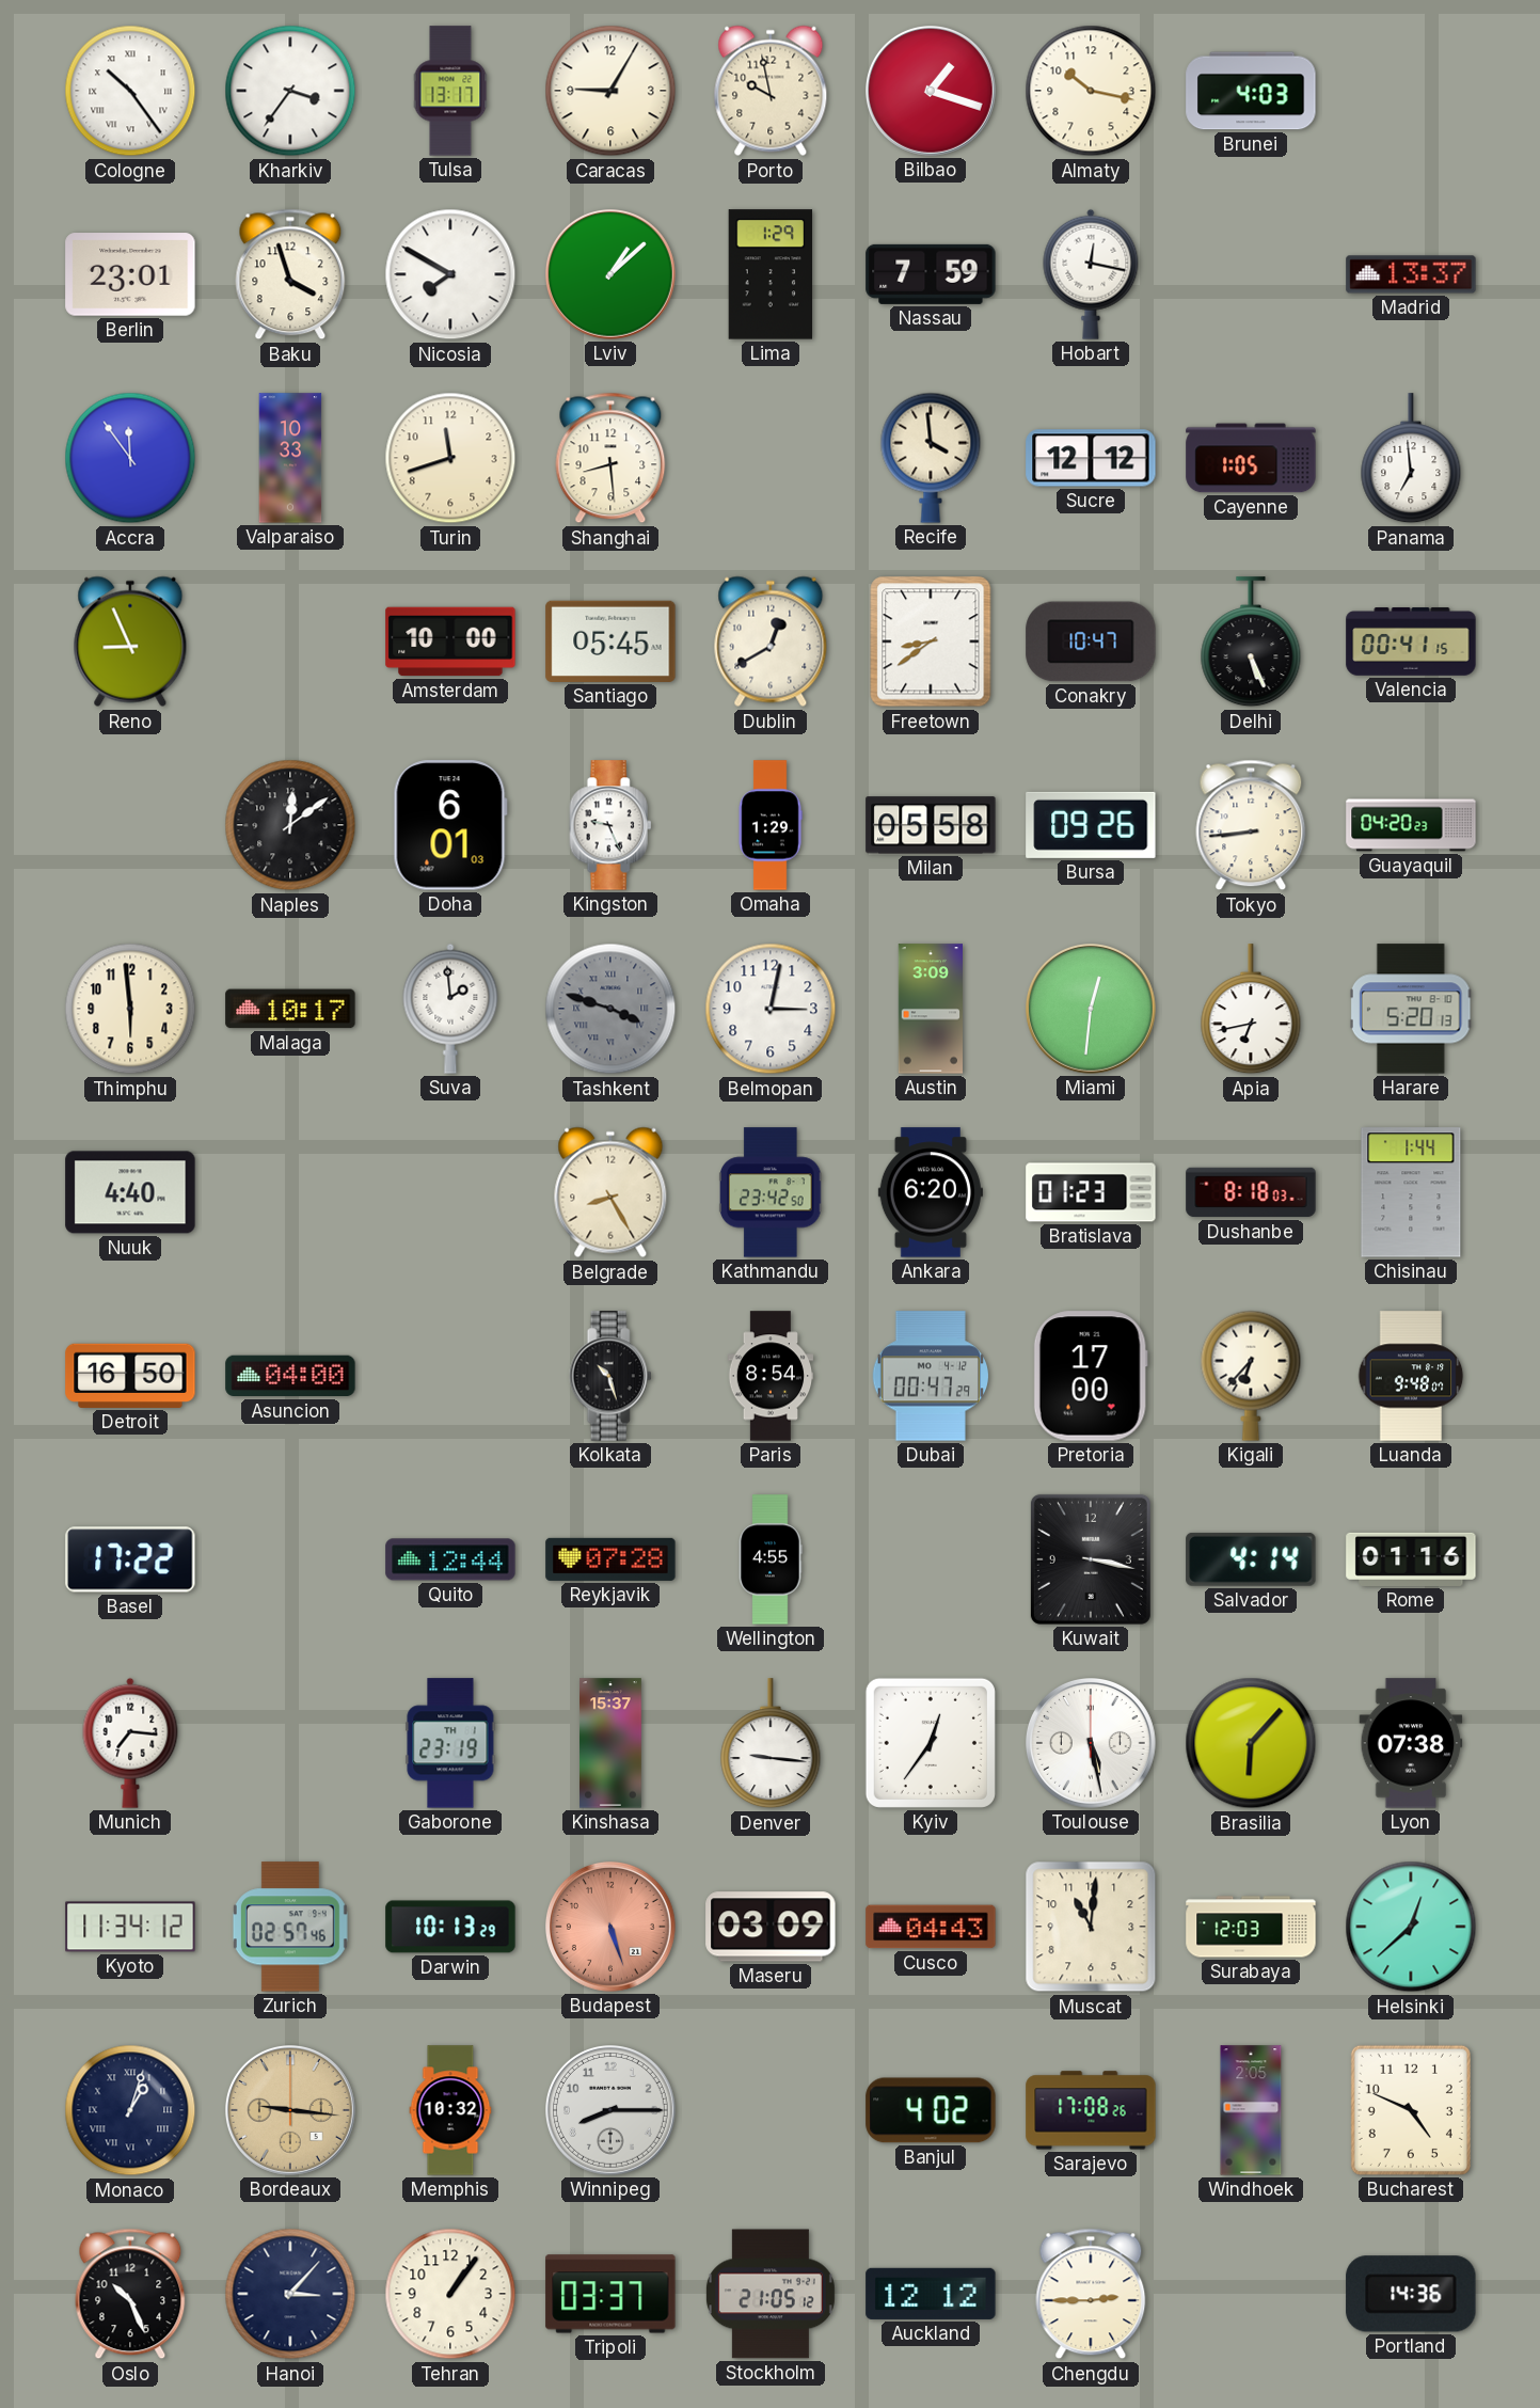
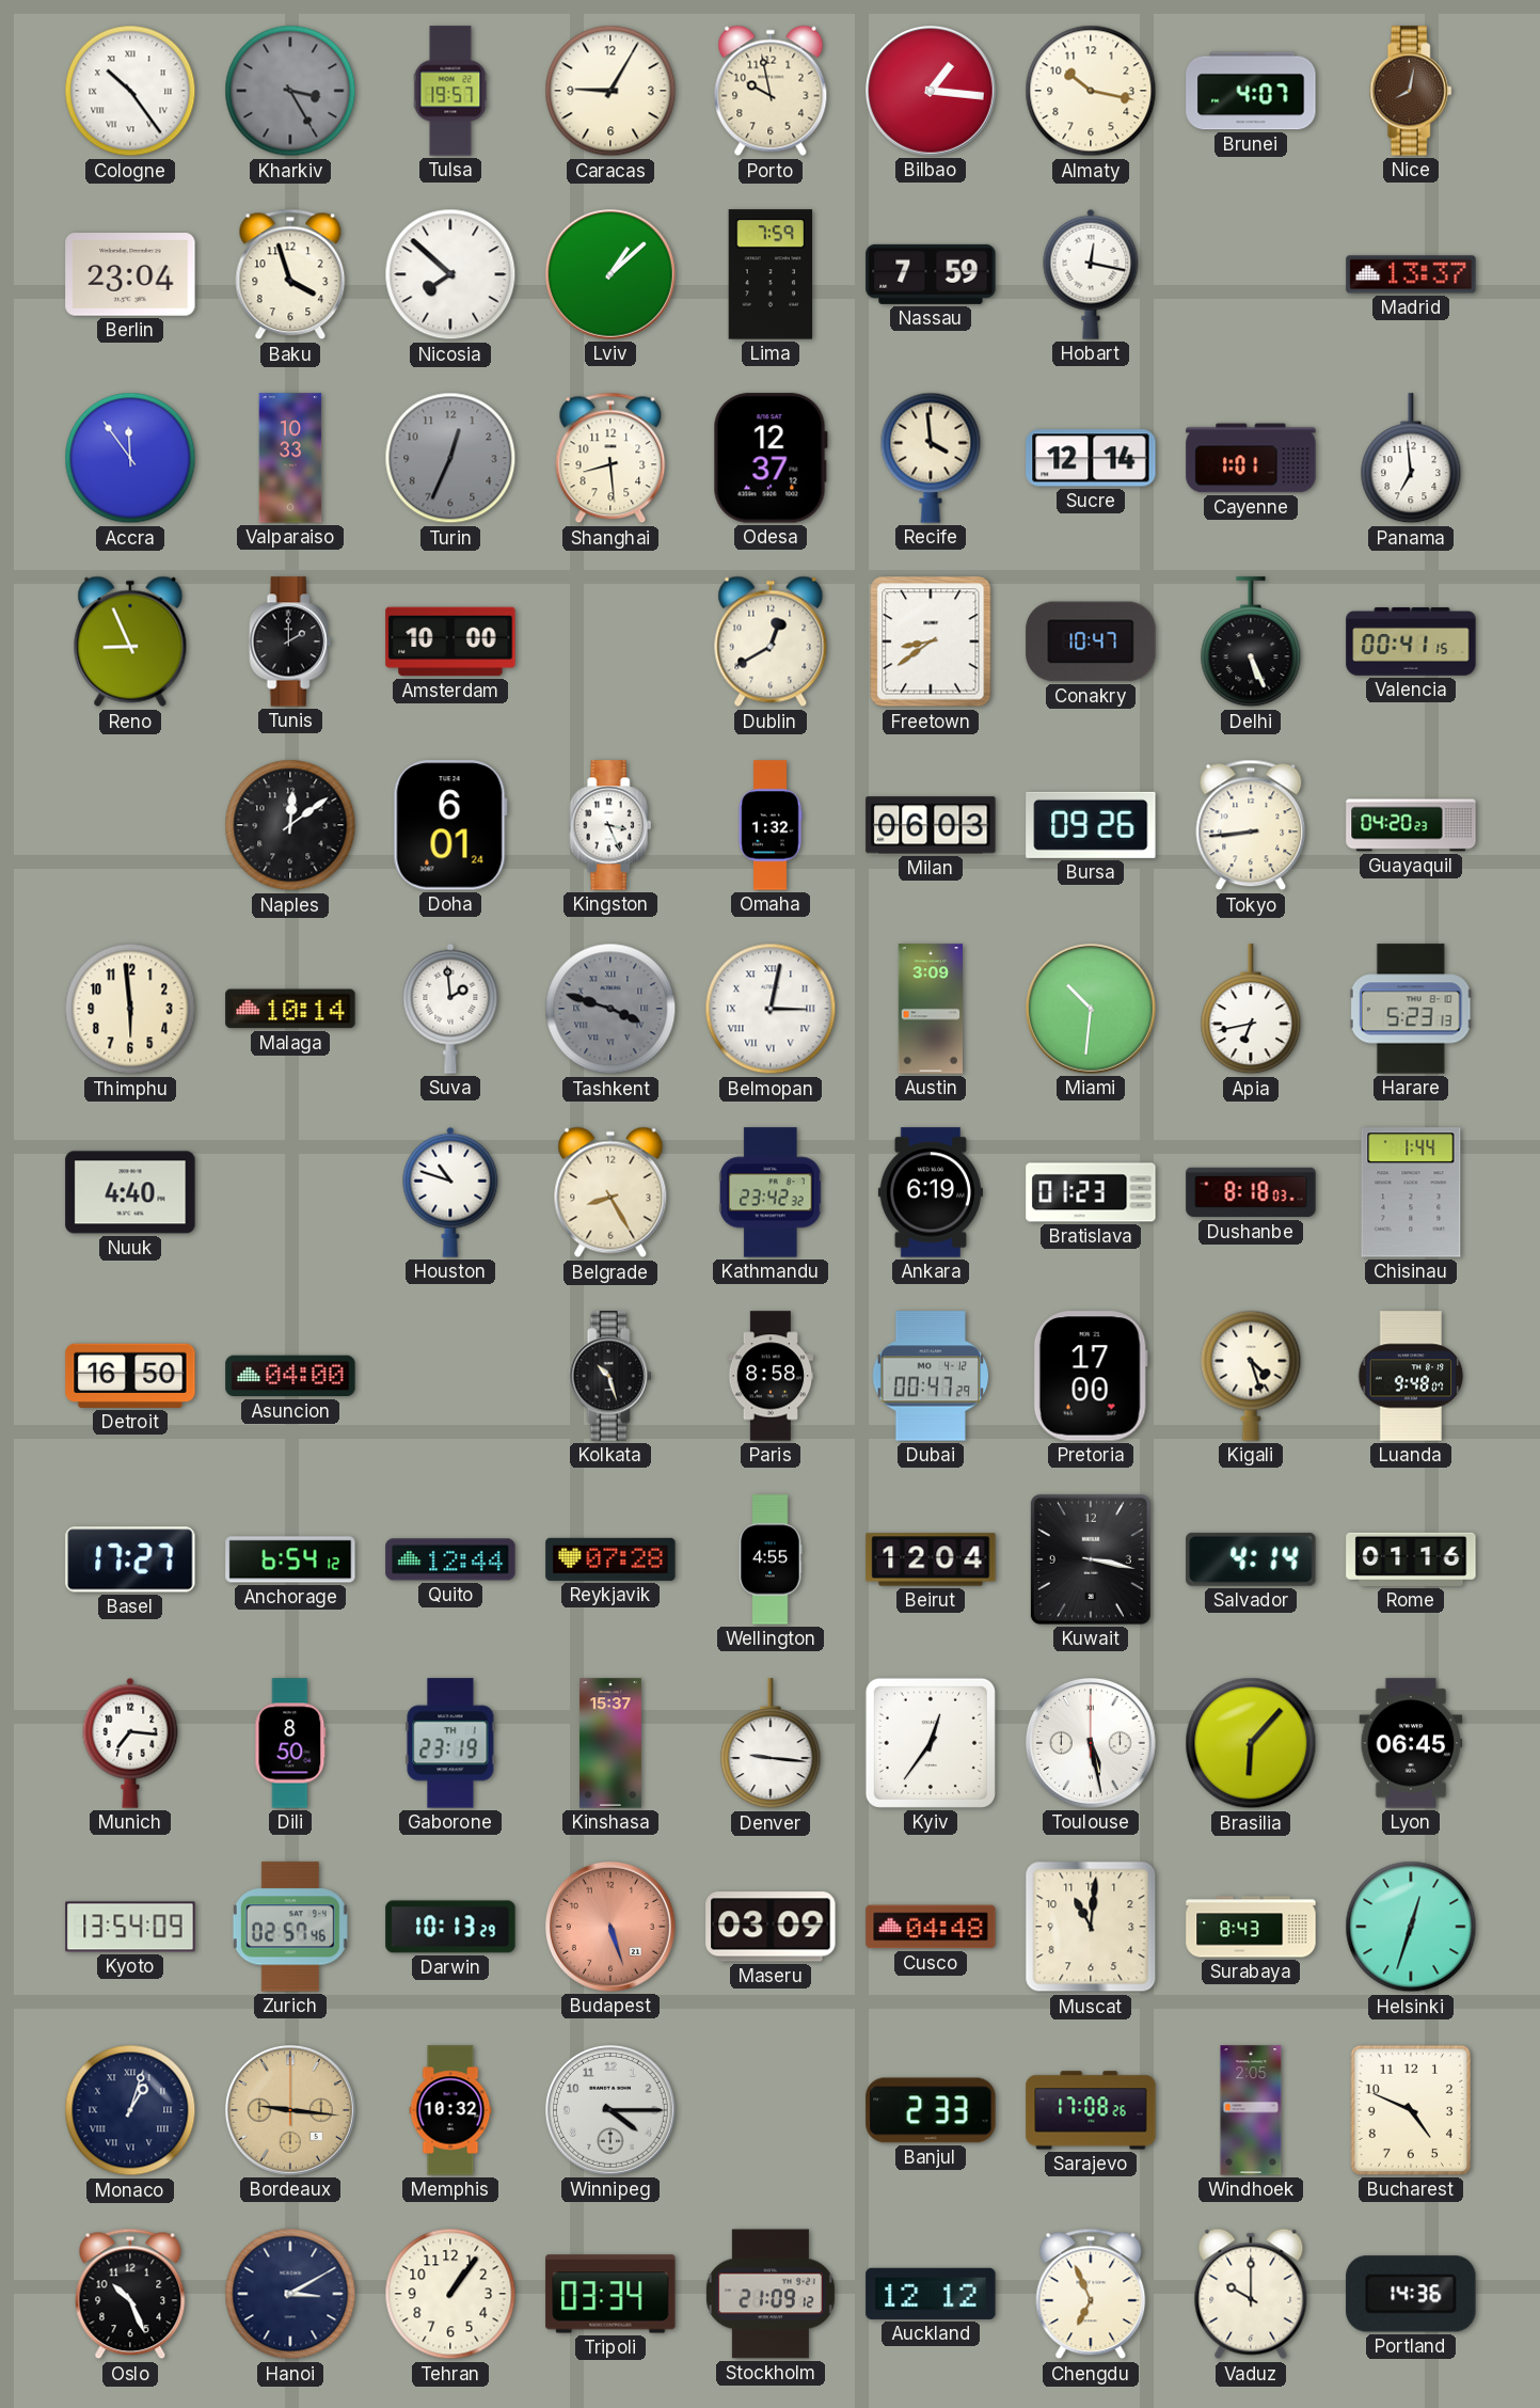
Kharkiv: 3:36 -> 3:25
Kharkiv dial: white -> grey
Tulsa: 13:17 -> 19:57
Bilbao: 1:18 -> 1:16
Brunei: 4:03 -> 4:07
Nice: none -> 8:02
Berlin: 23:01 -> 23:04
Nicosia: 7:50 -> 7:52
Lima: 1:29 -> 7:59
Turin: 11:42 -> 12:34
Turin dial: cream -> grey
Odesa: none -> 12:37
Sucre: 12:12 -> 12:14
Cayenne: 1:05 -> 1:01
Tunis: none -> 2:00
Santiago: 05:45 -> none
Doha: 6:01:03 -> 6:01:24
Kingston: 9:26 -> 3:26
Omaha: 1:29 -> 1:32
Milan: 05:58 -> 06:03
Malaga: 10:17 -> 10:14
Belmopan numerals: Arabic -> Roman
Miami: 12:31 -> 10:31
Harare: 5:20 -> 5:23
Houston: none -> 10:48
Kathmandu: 23:42:50 -> 23:42:32
Ankara: 6:20 -> 6:19
Paris: 8:54 -> 8:58
Kigali: 6:37 -> 4:27
Basel: 17:22 -> 17:27
Anchorage: none -> 6:54
Beirut: none -> 12:04
Dili: none -> 8:50
Lyon: 07:38 -> 06:45
Kyoto: 11:34 -> 13:54
Cusco: 04:43 -> 04:48
Surabaya: 12:03 -> 8:43
Helsinki: 12:38 -> 12:33
Winnipeg: 8:15 -> 4:15
Banjul: 4:02 -> 2:33
Hanoi: 3:07 -> 3:10
Tripoli: 03:37 -> 03:34
Stockholm: 21:05 -> 21:09
Chengdu: 2:45 -> 6:56
Vaduz: none -> 10:00
